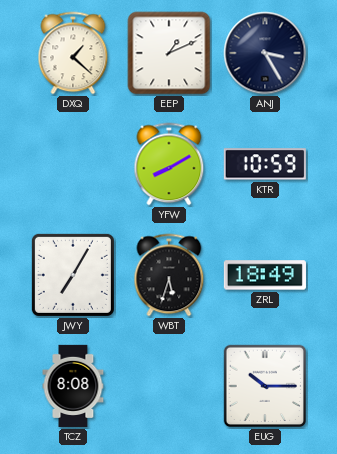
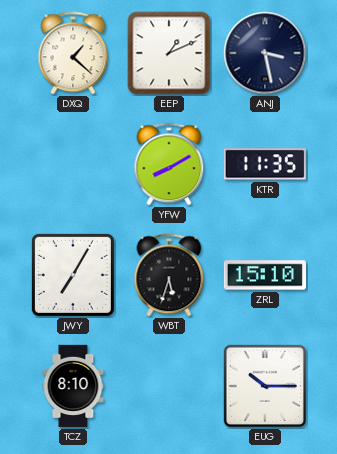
ANJ: 3:25 -> 3:28
KTR: 10:59 -> 11:35
ZRL: 18:49 -> 15:10
TCZ: 8:08 -> 8:10
